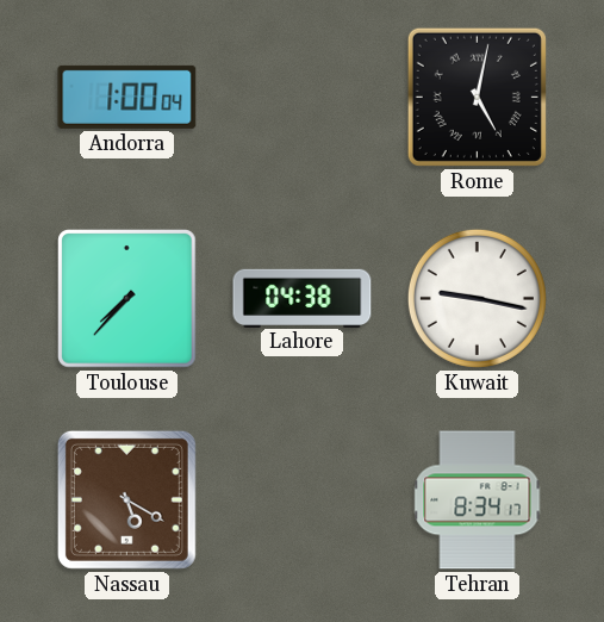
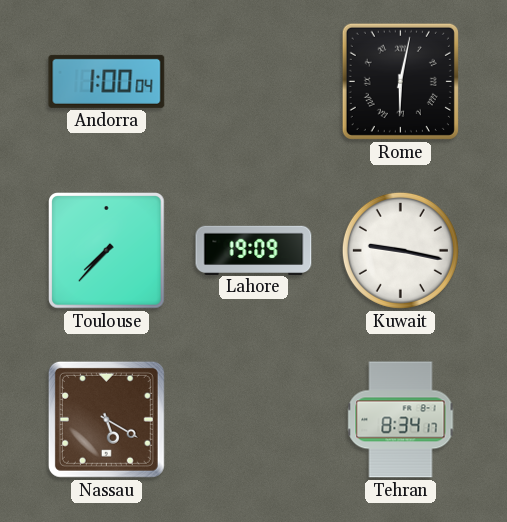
Rome: 5:02 -> 6:02
Lahore: 04:38 -> 19:09
